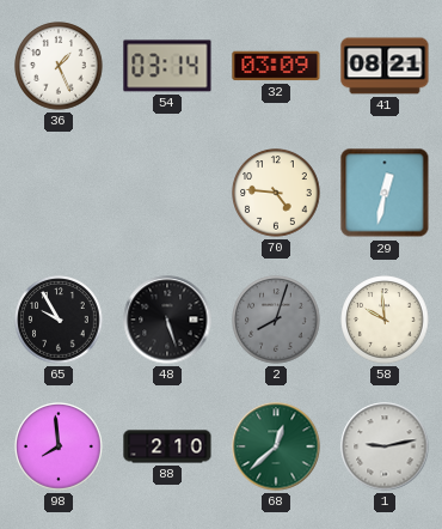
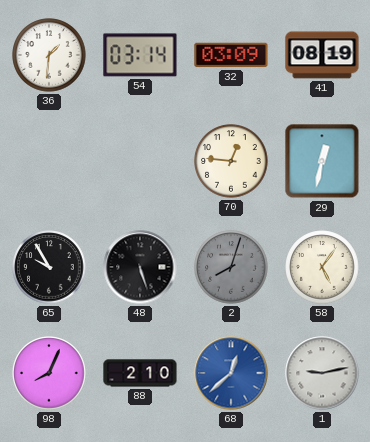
36: 1:26 -> 1:31
41: 08:21 -> 08:19
70: 4:46 -> 12:46
58: 9:59 -> 5:06
98: 7:59 -> 8:04
68 dial: green -> blue
